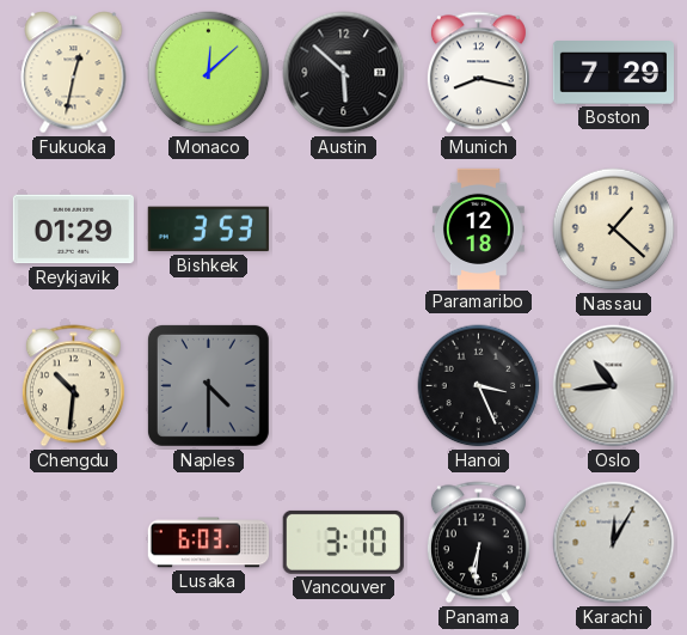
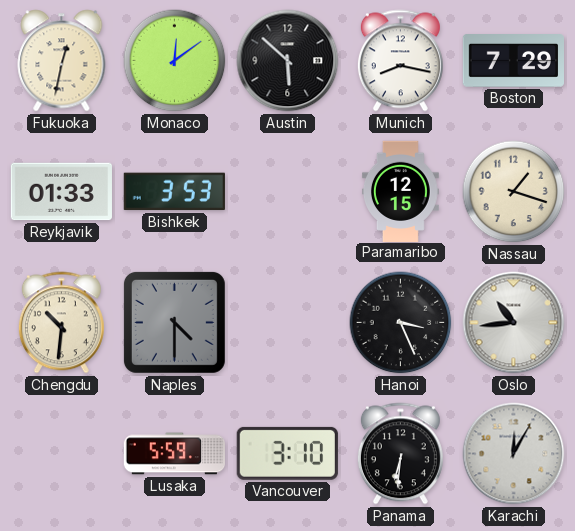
Monaco: 12:08 -> 12:09
Reykjavik: 01:29 -> 01:33
Paramaribo: 12:18 -> 12:15
Nassau: 1:22 -> 1:18
Lusaka: 6:03 -> 5:59
